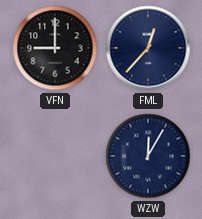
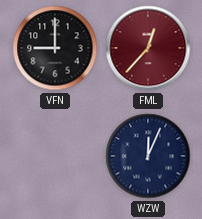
FML dial: navy -> burgundy
WZW: 12:05 -> 12:04
